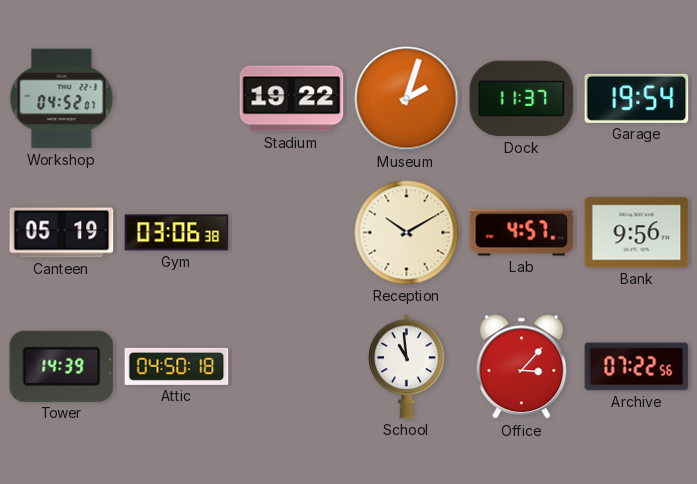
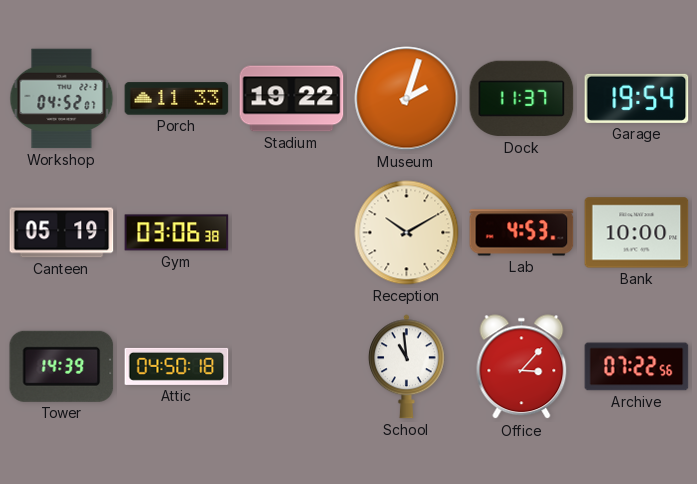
Porch: none -> 11:33
Lab: 4:57 -> 4:53
Bank: 9:56 -> 10:00
